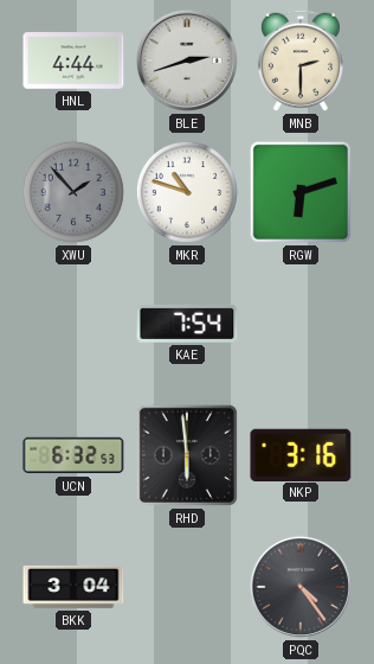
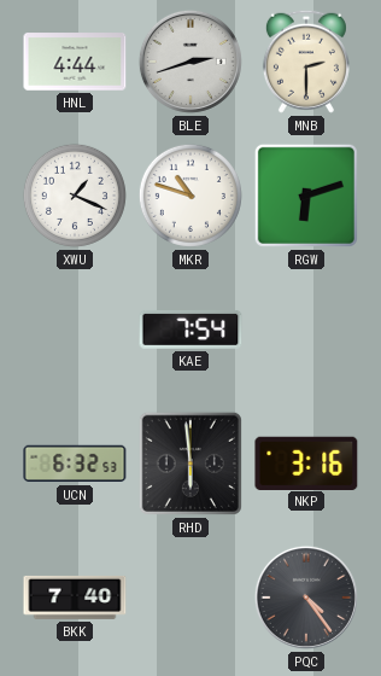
XWU: 1:53 -> 1:19
XWU dial: grey -> white
BKK: 3:04 -> 7:40
